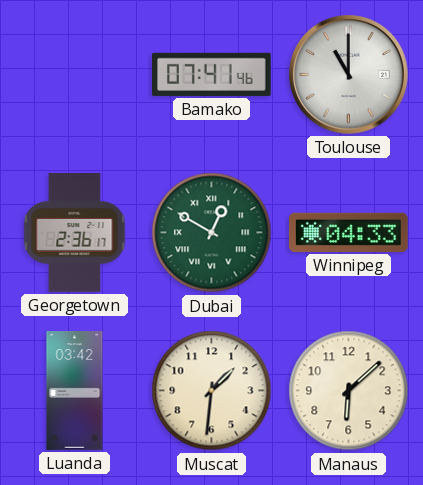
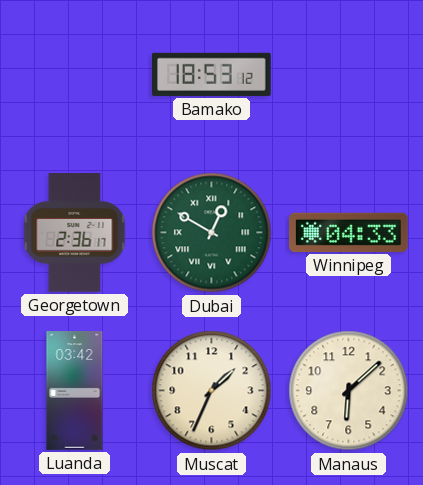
Bamako: 07:41 -> 18:53
Toulouse: 11:00 -> none
Muscat: 1:31 -> 1:34
